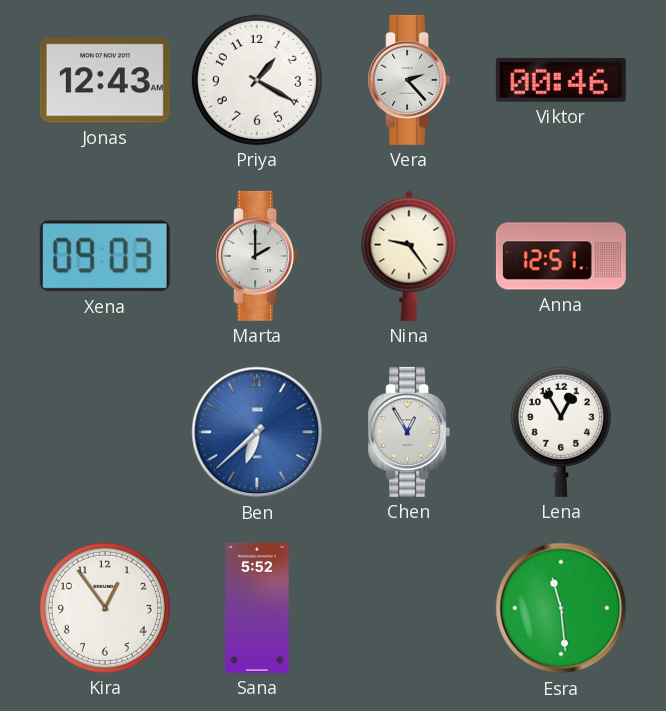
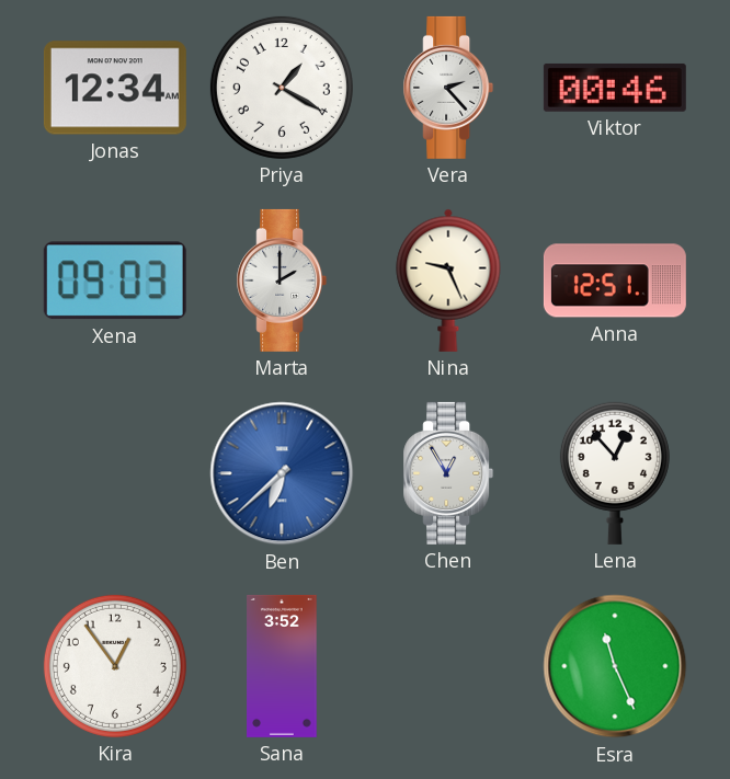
Jonas: 12:43 -> 12:34
Nina: 9:24 -> 9:26
Lena: 12:55 -> 12:53
Sana: 5:52 -> 3:52
Esra: 11:29 -> 11:26
